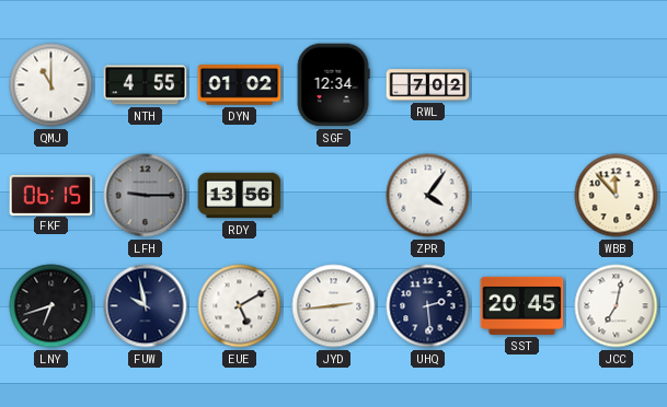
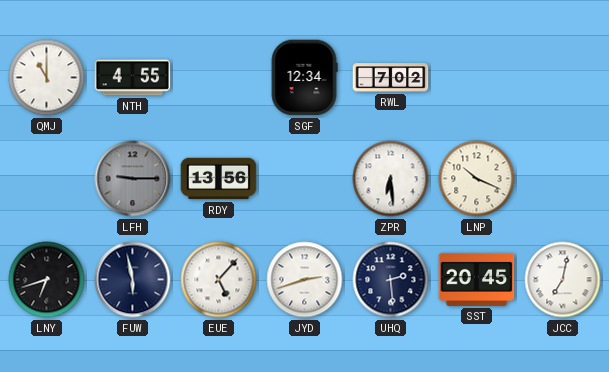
DYN: 01:02 -> none
FKF: 06:15 -> none
ZPR: 4:06 -> 6:29
LNP: none -> 10:19
WBB: 11:53 -> none
FUW: 9:58 -> 5:58
EUE: 5:10 -> 5:07
JYD: 2:44 -> 2:42
